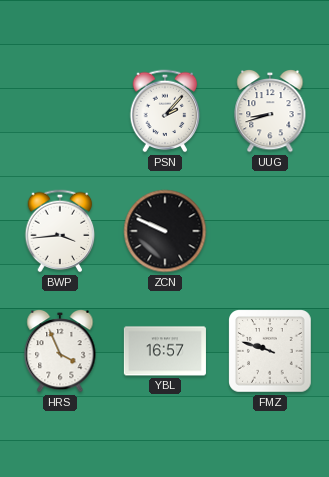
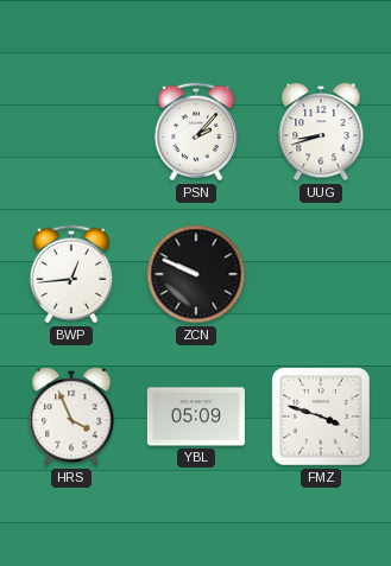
BWP: 3:44 -> 12:44
YBL: 16:57 -> 05:09
FMZ: 9:48 -> 3:48
